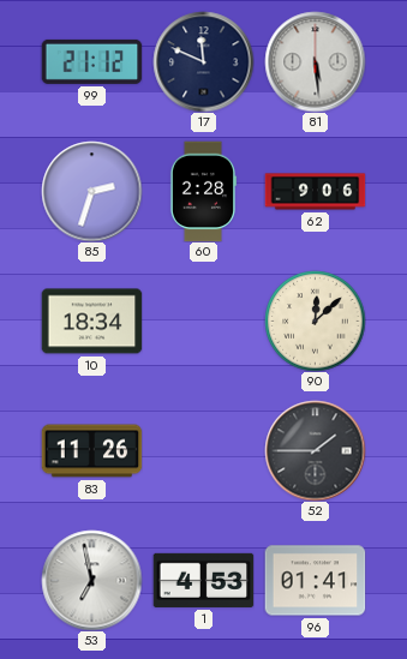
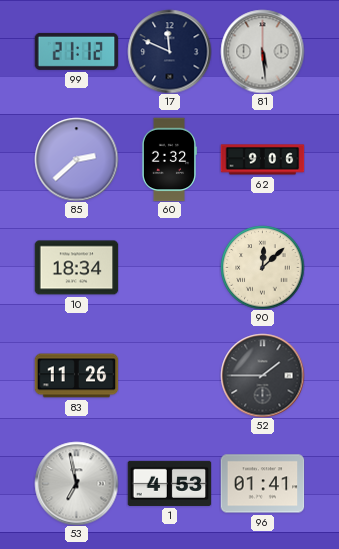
85: 2:33 -> 2:38
60: 2:28 -> 2:32
